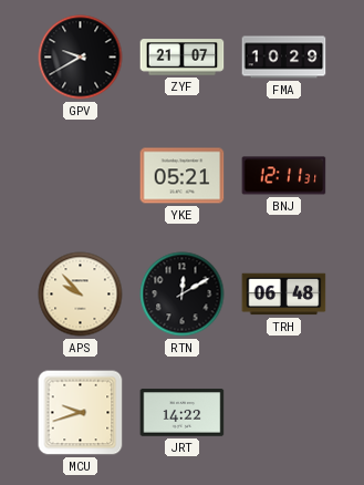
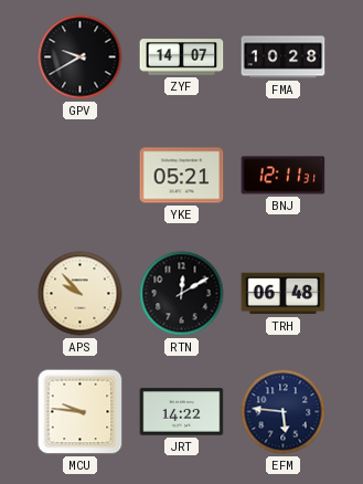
ZYF: 21:07 -> 14:07
FMA: 10:29 -> 10:28
MCU: 9:42 -> 9:46
EFM: none -> 5:46
